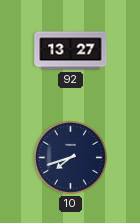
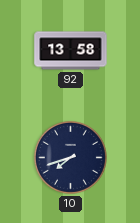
92: 13:27 -> 13:58
